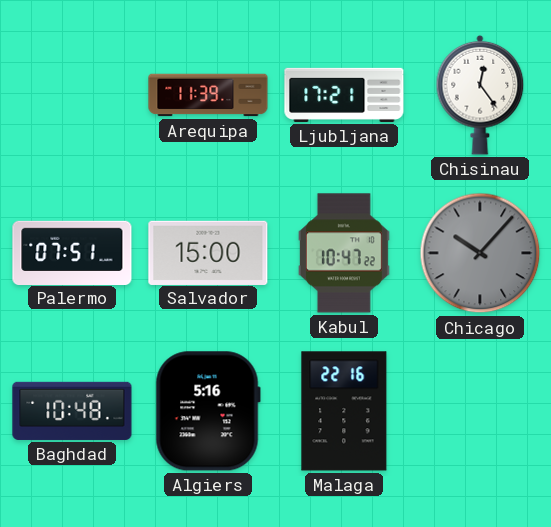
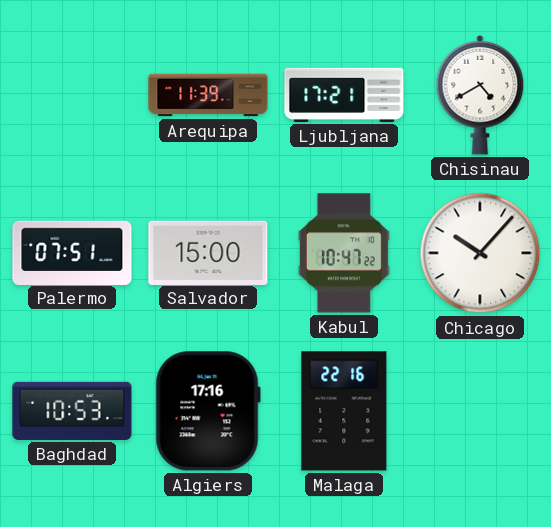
Chisinau: 12:24 -> 4:40
Chicago dial: grey -> white
Baghdad: 10:48 -> 10:53
Algiers: 5:16 -> 17:16
